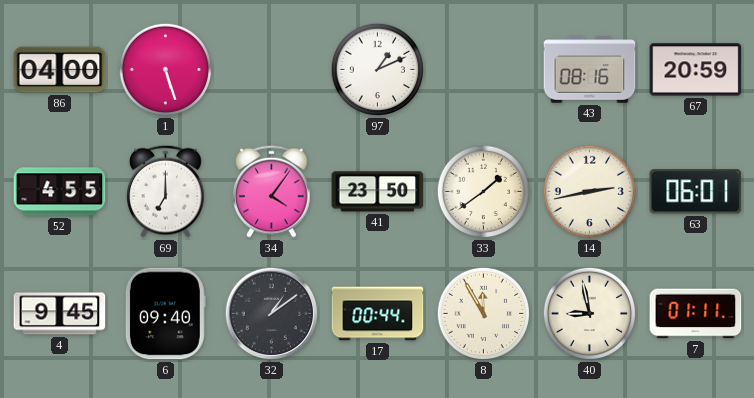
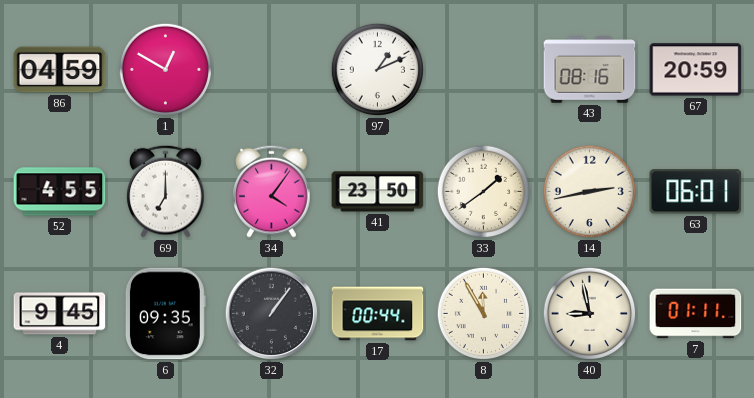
86: 04:00 -> 04:59
1: 5:27 -> 12:50
6: 09:40 -> 09:35
32: 1:09 -> 1:06
